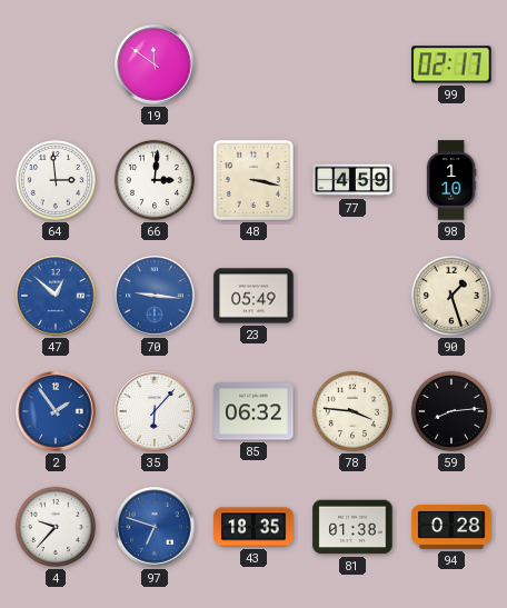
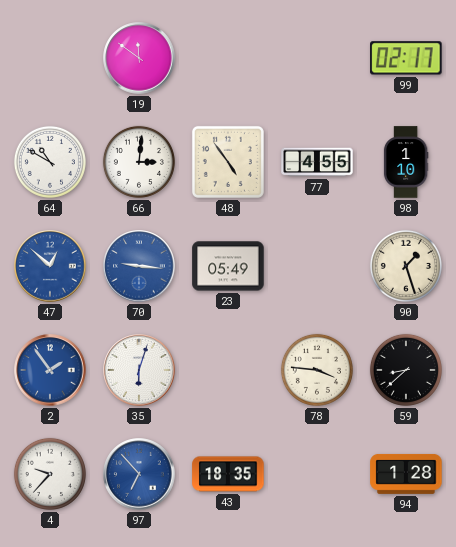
64: 2:59 -> 10:50
48: 3:17 -> 4:54
77: 4:59 -> 4:55
35: 6:07 -> 6:03
85: 06:32 -> none
59: 8:14 -> 8:38
97: 6:48 -> 6:53
81: 01:38 -> none
94: 0:28 -> 1:28
